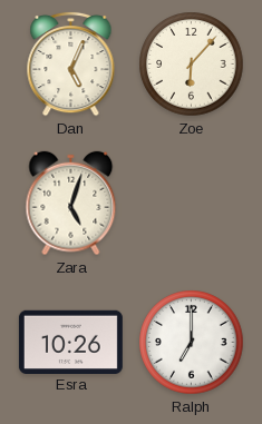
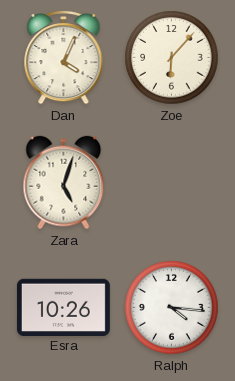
Dan: 5:04 -> 4:04
Ralph: 7:00 -> 4:16
